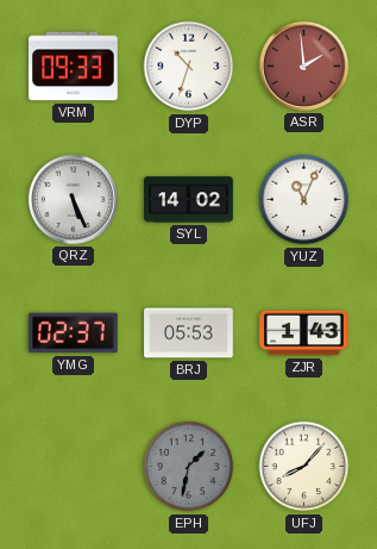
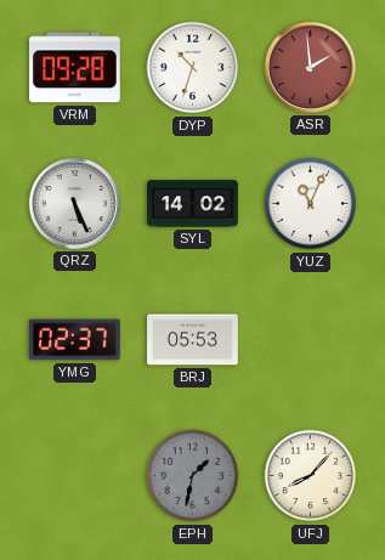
VRM: 09:33 -> 09:28
ZJR: 1:43 -> none
